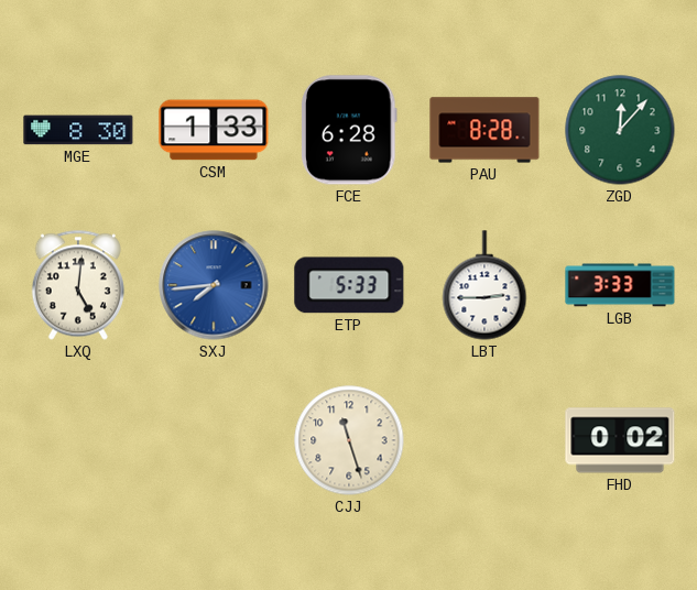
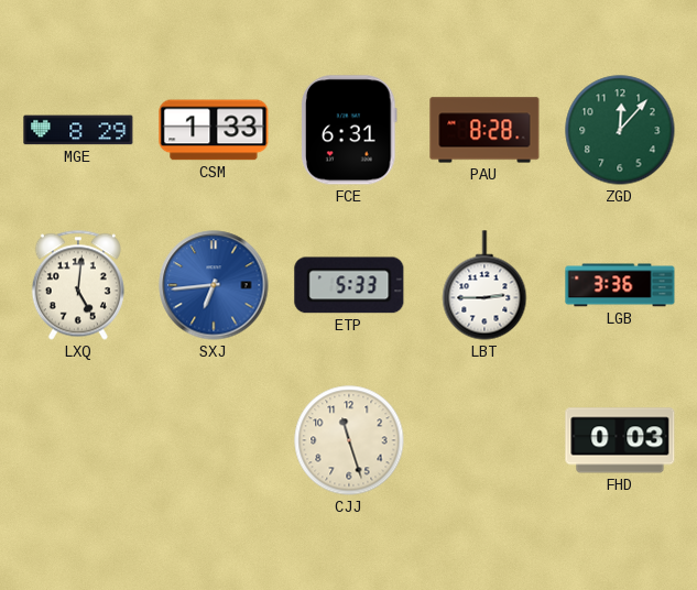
MGE: 8:30 -> 8:29
FCE: 6:28 -> 6:31
SXJ: 7:44 -> 6:44
LGB: 3:33 -> 3:36
FHD: 0:02 -> 0:03
